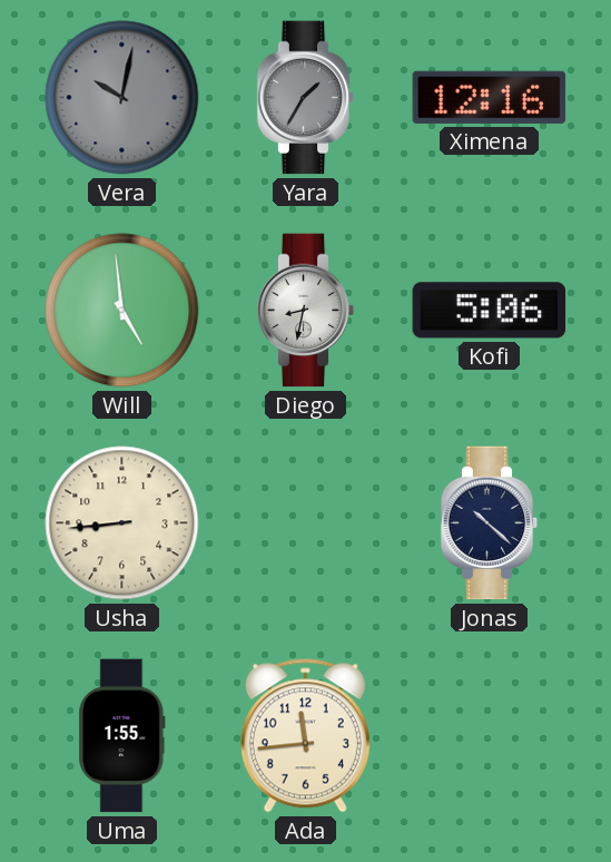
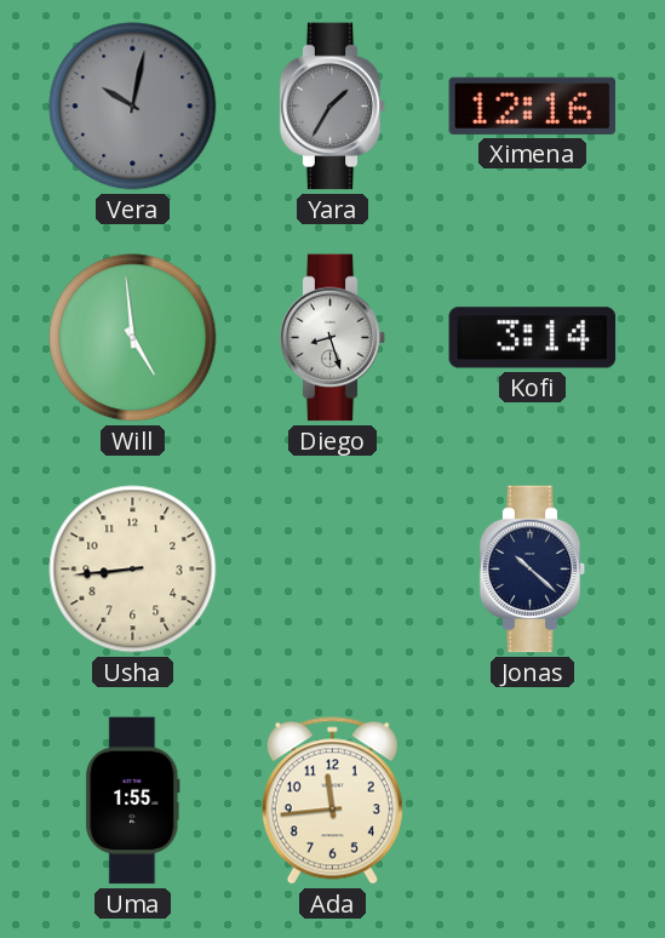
Diego: 8:32 -> 8:27
Kofi: 5:06 -> 3:14
